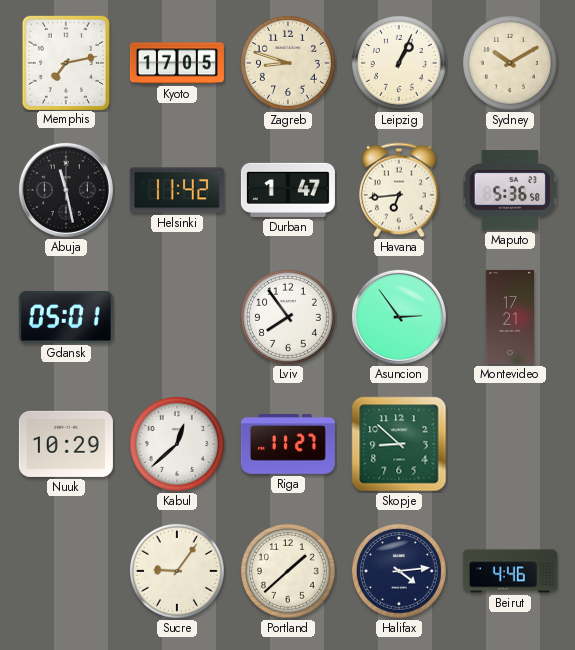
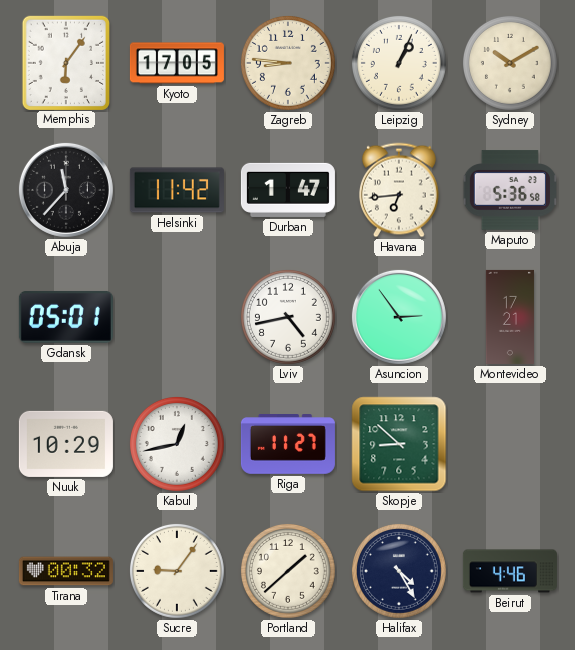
Memphis: 7:13 -> 6:06
Zagreb: 8:48 -> 8:46
Abuja: 11:28 -> 11:37
Lviv: 7:54 -> 4:43
Kabul: 12:38 -> 12:43
Tirana: none -> 00:32
Halifax: 4:14 -> 4:25
